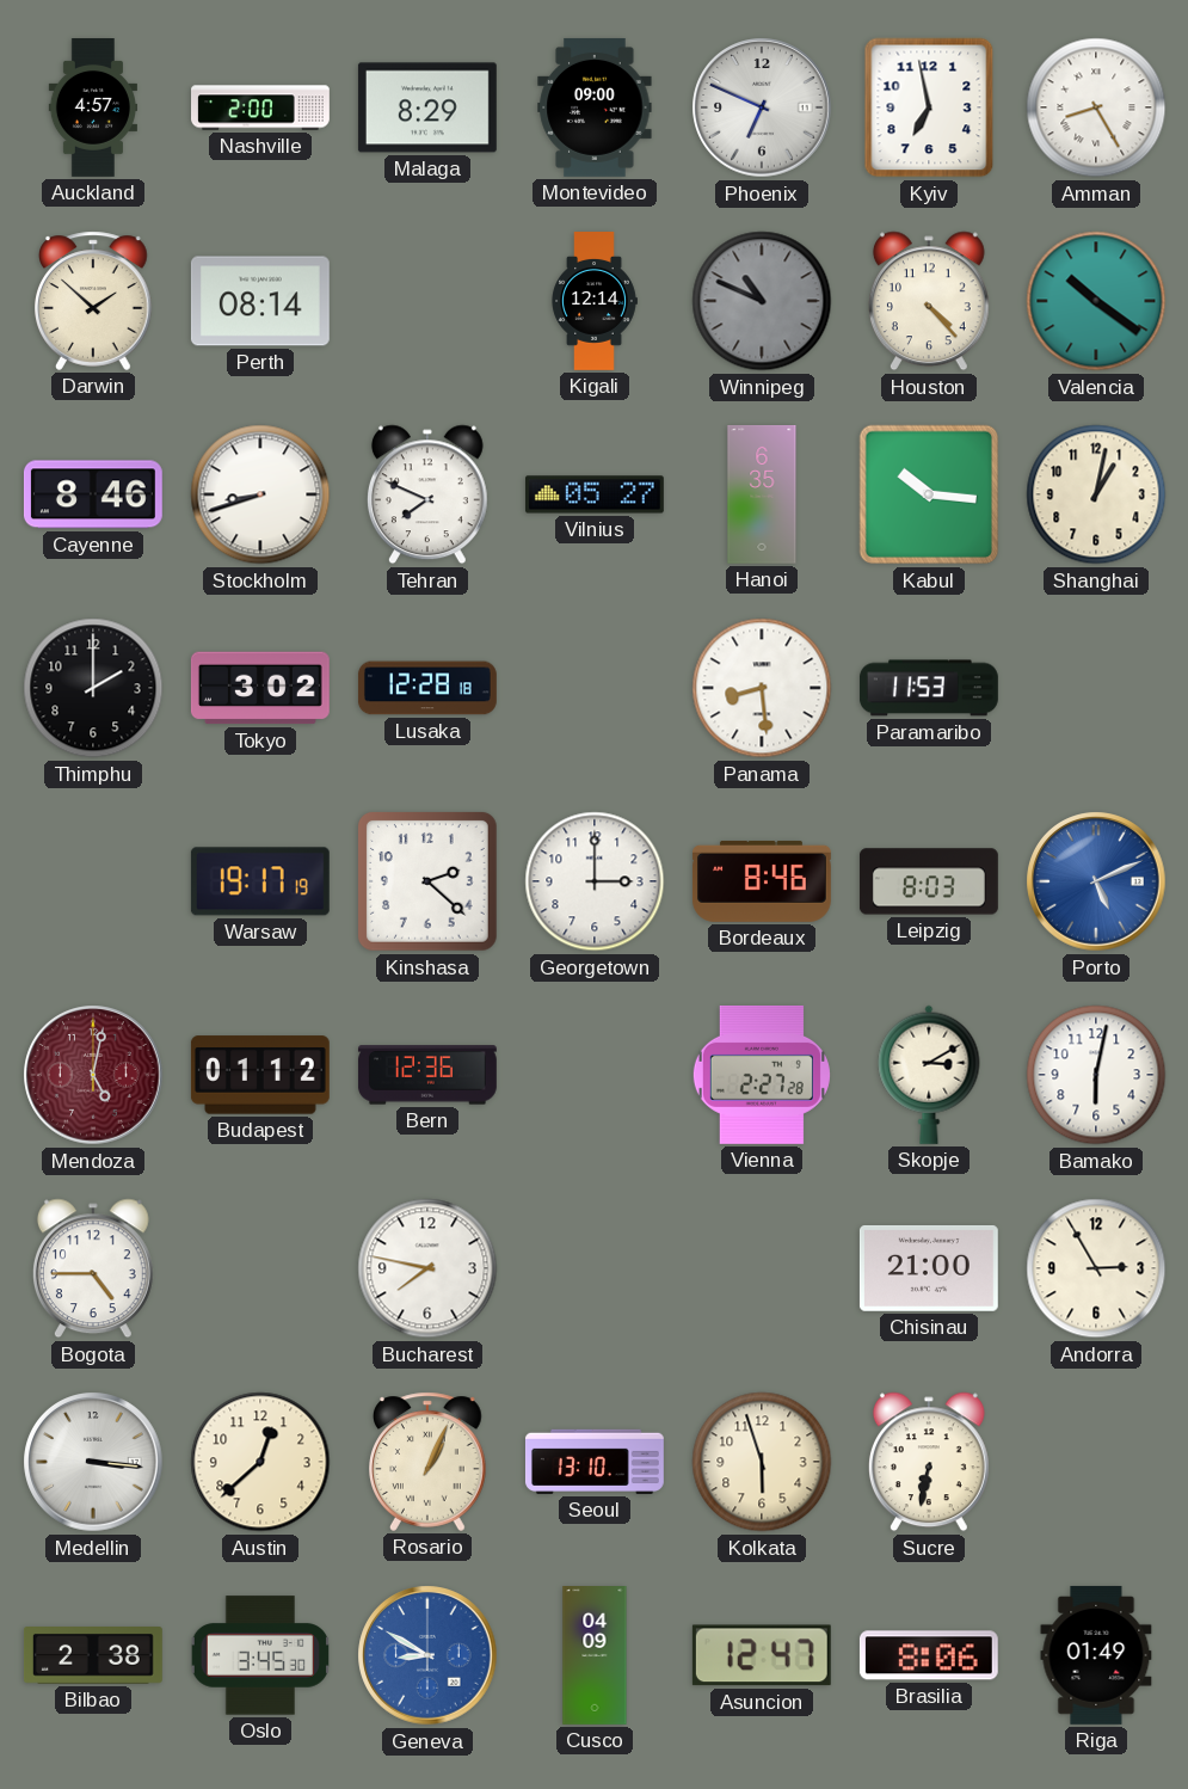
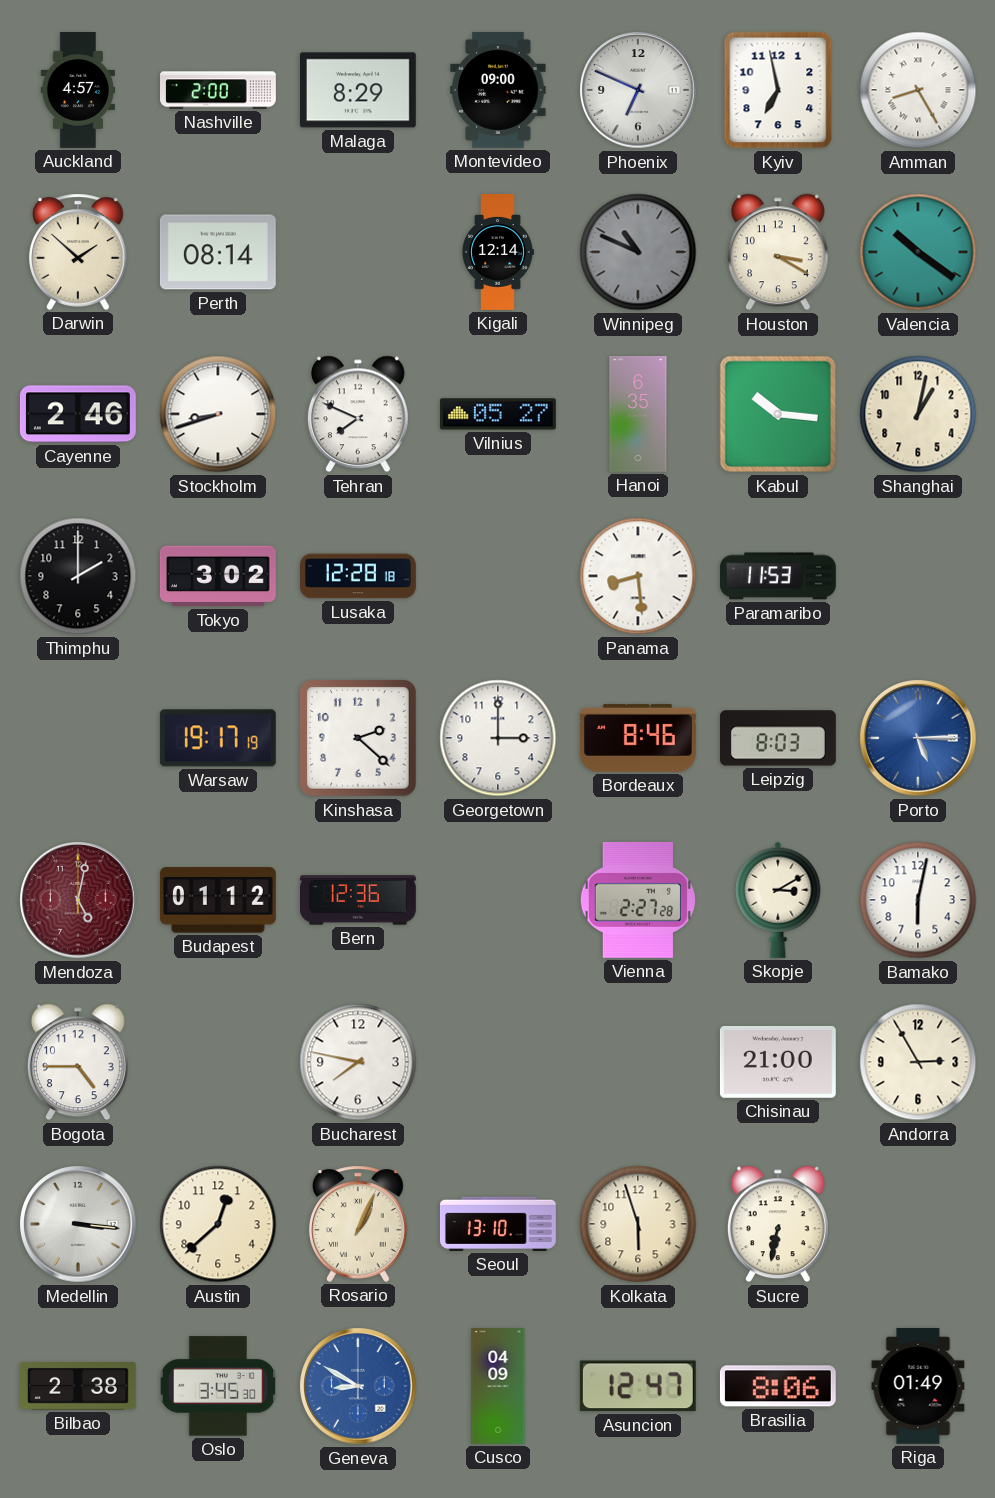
Houston: 4:23 -> 3:20
Cayenne: 8:46 -> 2:46
Porto: 5:11 -> 5:15
